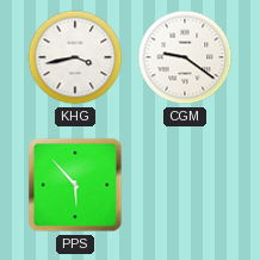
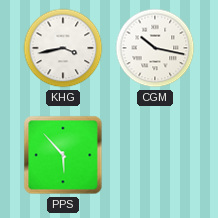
CGM: 9:21 -> 10:17
